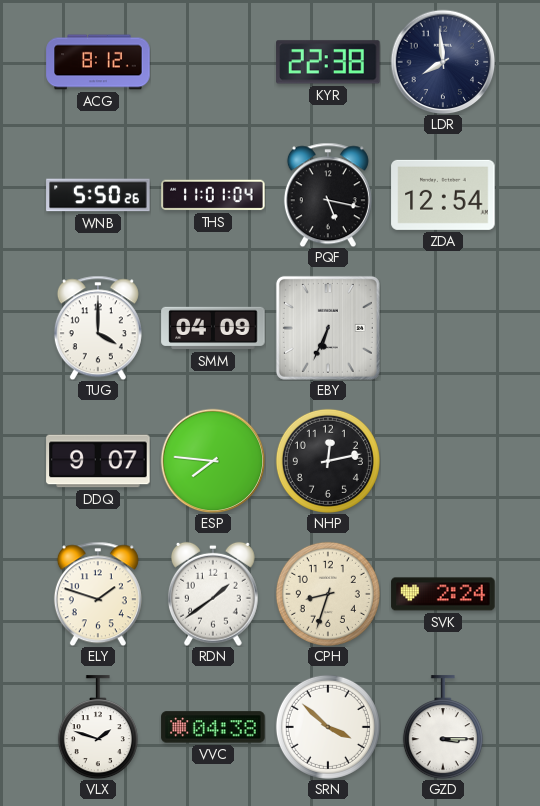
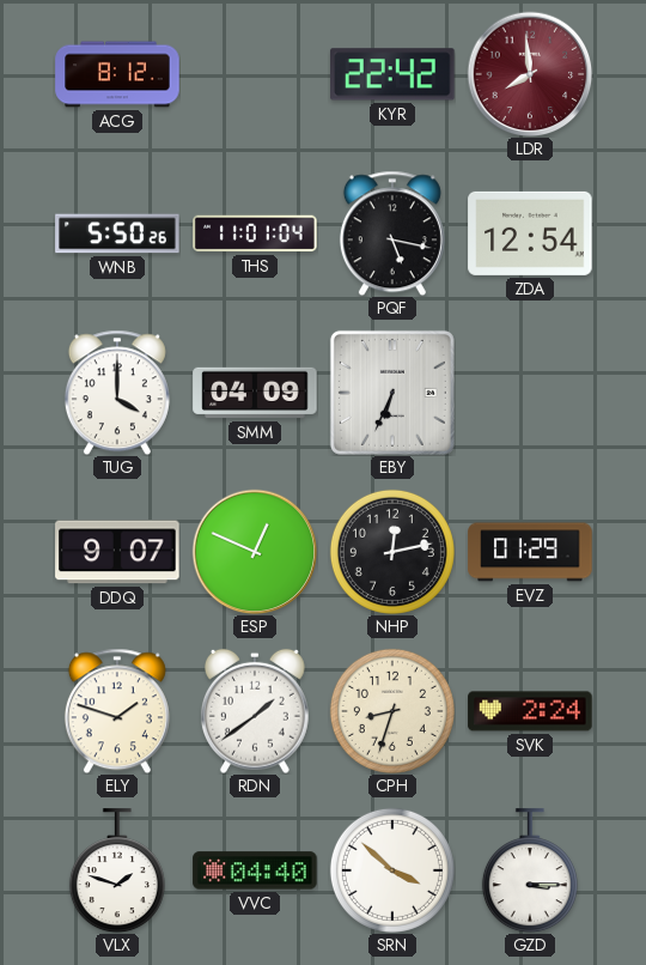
KYR: 22:38 -> 22:42
LDR dial: navy -> burgundy
ESP: 7:46 -> 12:49
EVZ: none -> 01:29
VVC: 04:38 -> 04:40
